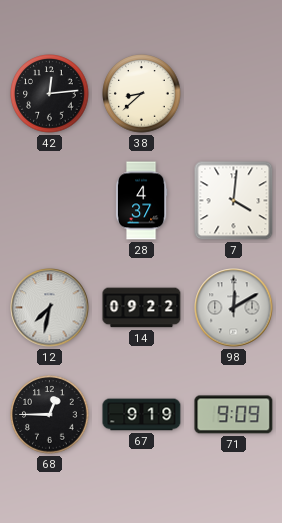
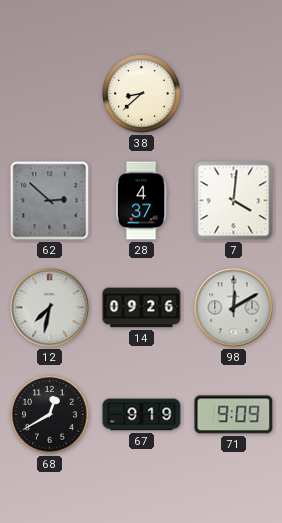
42: 12:14 -> none
62: none -> 2:52
14: 09:22 -> 09:26
68: 12:45 -> 12:40
